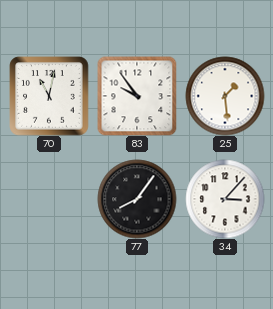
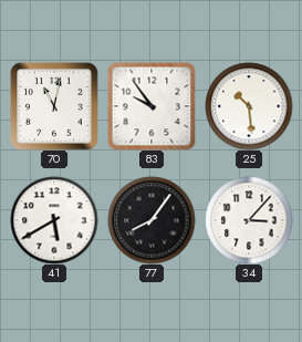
25: 1:29 -> 10:29
41: none -> 5:40
